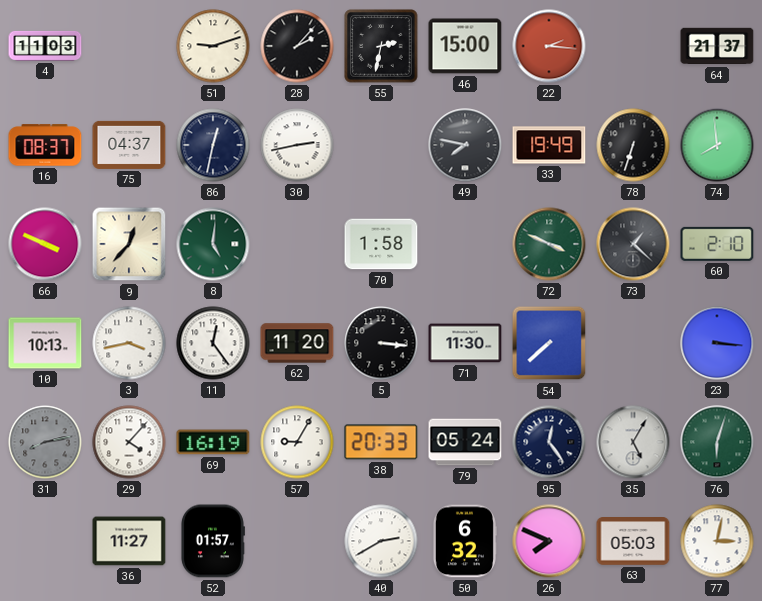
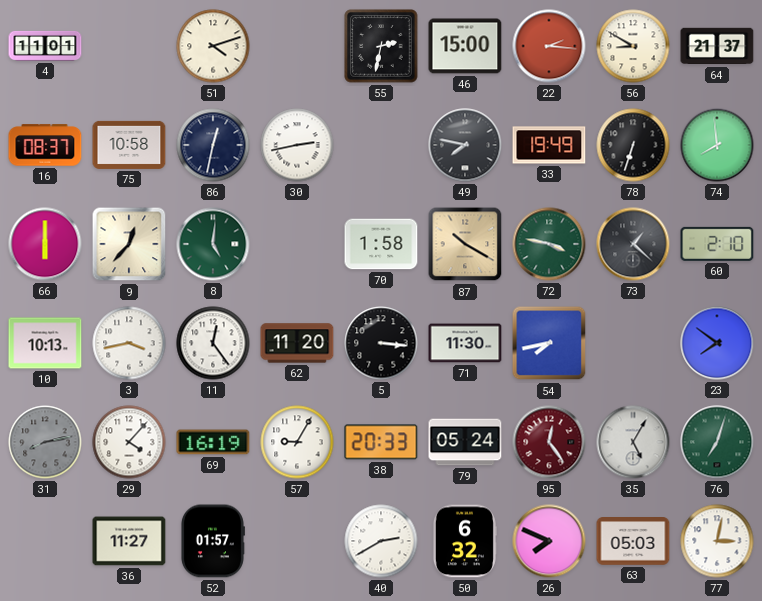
4: 11:03 -> 11:01
51: 9:12 -> 4:12
28: 2:07 -> none
56: none -> 8:50
75: 04:37 -> 10:58
66: 3:49 -> 6:00
87: none -> 10:20
72: 3:49 -> 3:47
54: 7:38 -> 7:43
23: 3:16 -> 7:51
95 dial: navy -> burgundy
76: 6:03 -> 7:03
